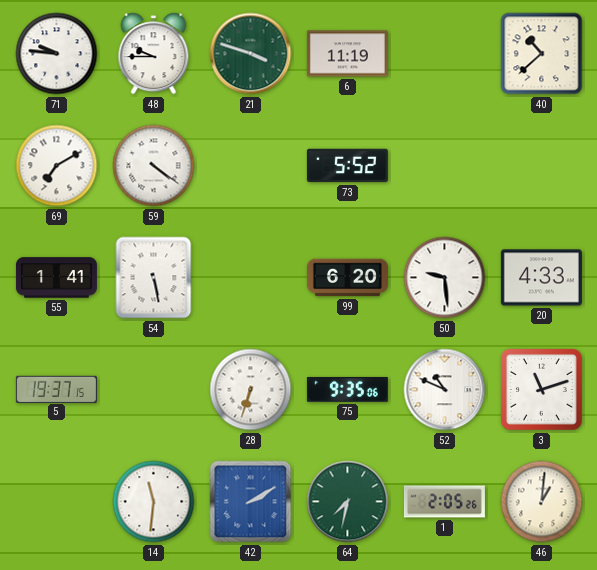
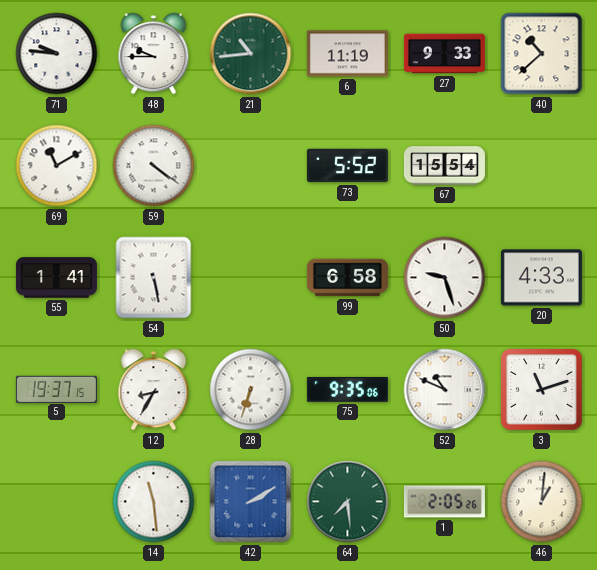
21: 3:48 -> 10:44
27: none -> 9:33
69: 7:10 -> 11:10
67: none -> 15:54
99: 6:20 -> 6:58
50: 9:29 -> 9:27
12: none -> 8:35
14: 11:31 -> 11:29
64: 7:32 -> 7:29
